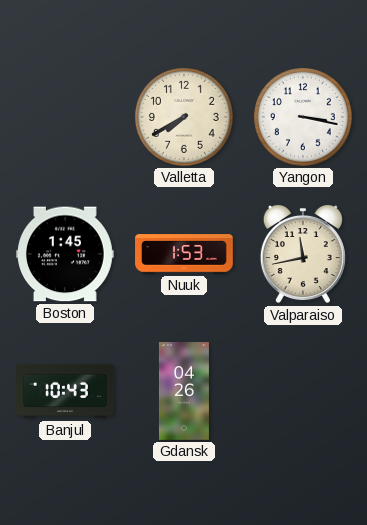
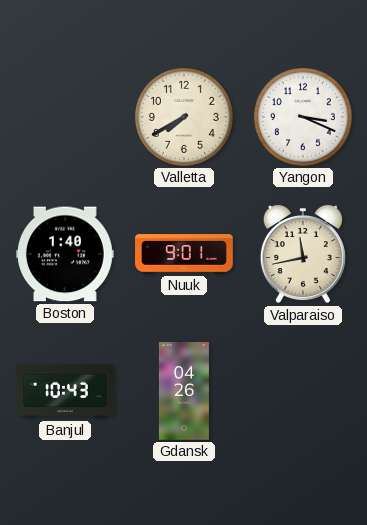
Yangon: 3:17 -> 3:19
Boston: 1:45 -> 1:40
Nuuk: 1:53 -> 9:01
